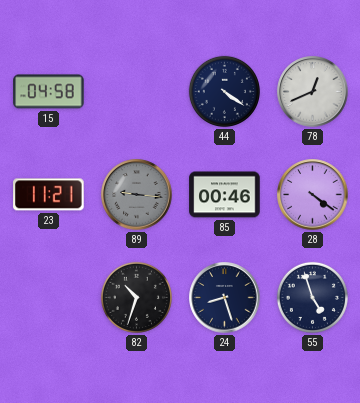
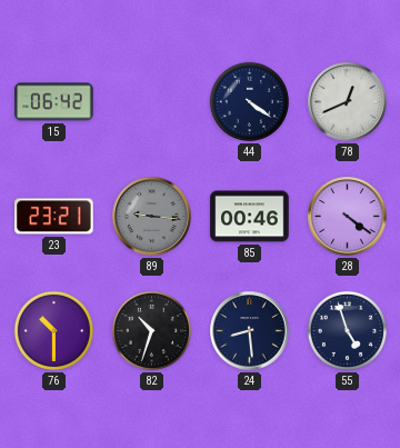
15: 04:58 -> 06:42
23: 11:21 -> 23:21
76: none -> 10:30
24: 8:27 -> 8:29
